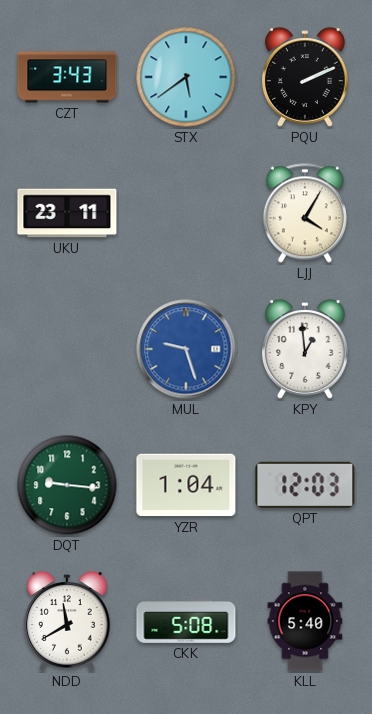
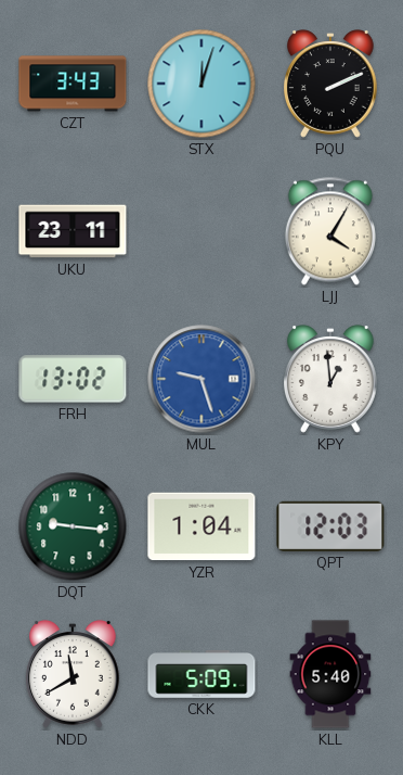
STX: 5:39 -> 12:03
FRH: none -> 13:02
CKK: 5:08 -> 5:09
